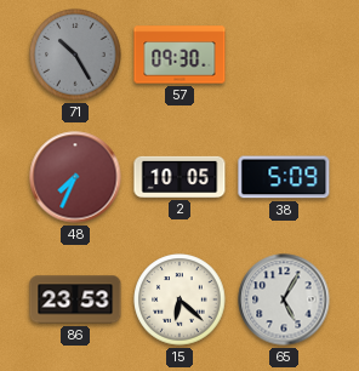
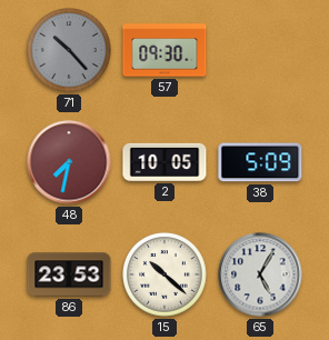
71: 10:25 -> 10:23
48: 7:34 -> 7:32
15: 6:22 -> 10:22
